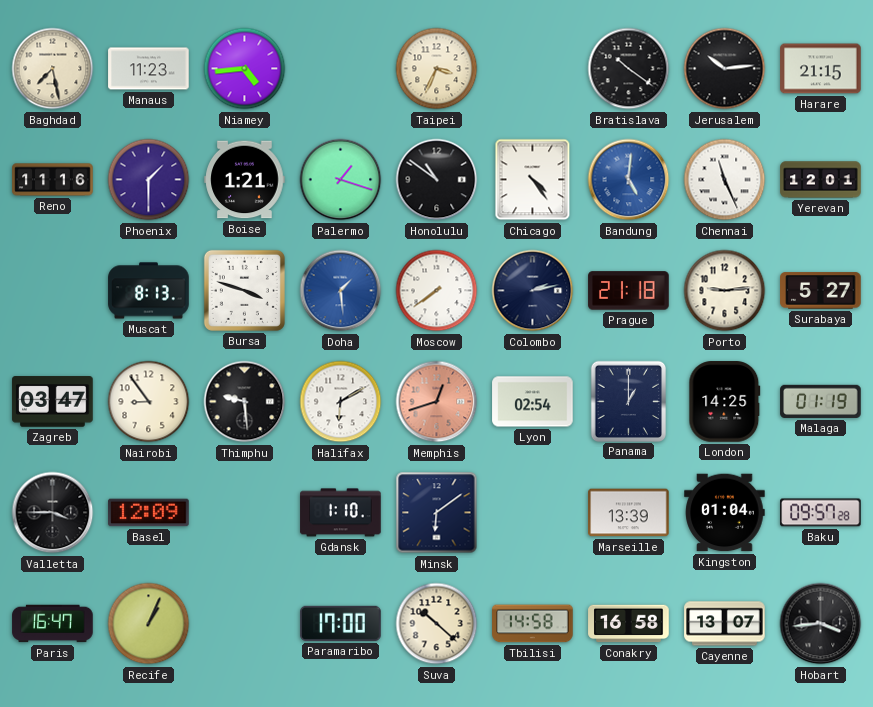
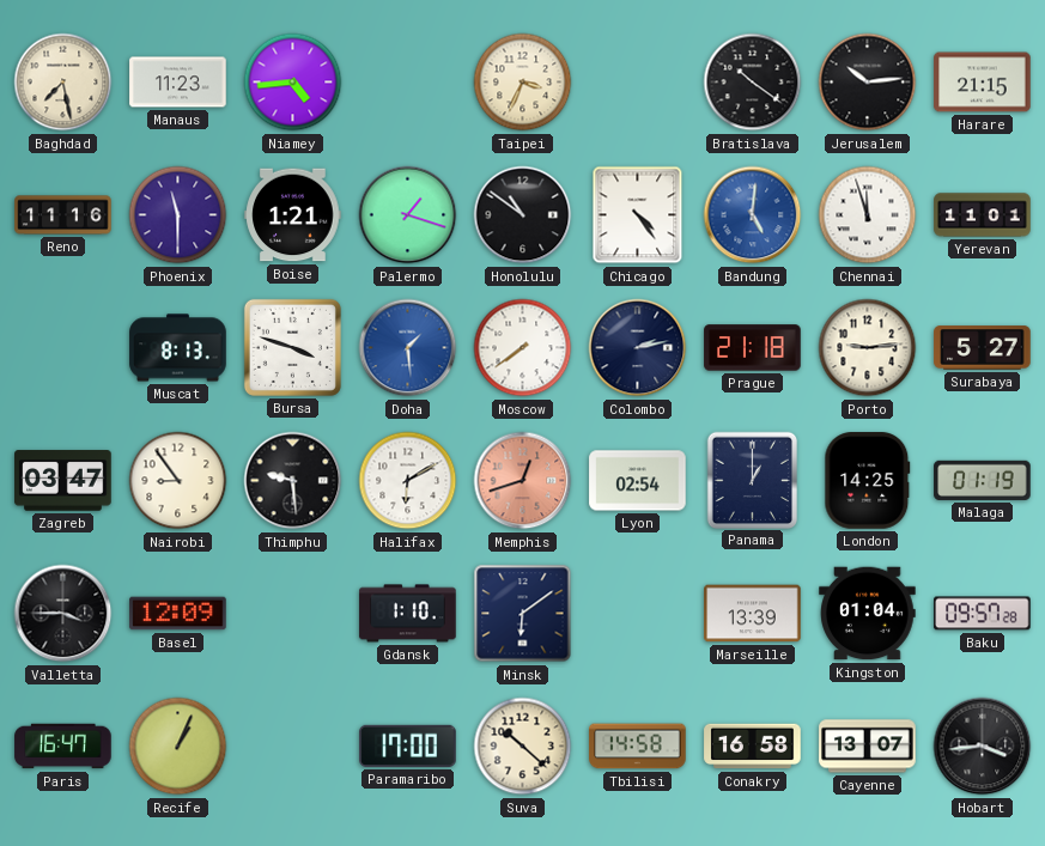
Phoenix: 1:30 -> 11:30
Chennai: 11:26 -> 11:57
Yerevan: 12:01 -> 11:01
